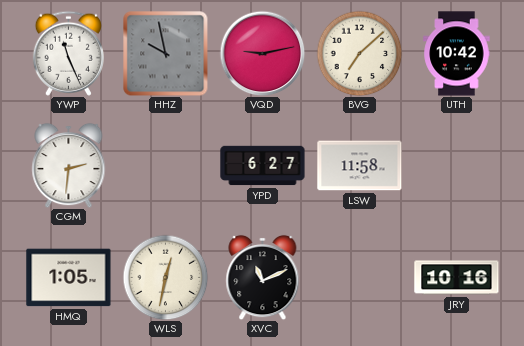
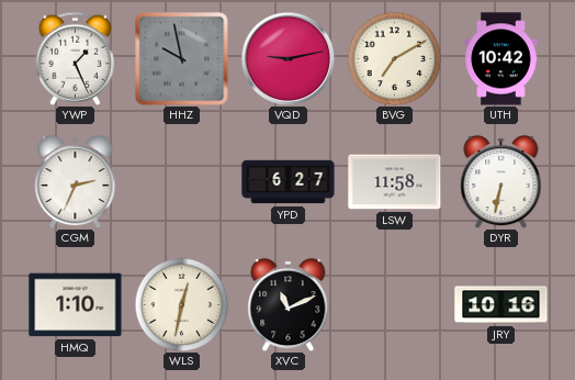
YWP: 11:26 -> 1:26
BVG: 7:08 -> 7:10
CGM: 2:31 -> 2:34
DYR: none -> 6:32
HMQ: 1:05 -> 1:10
